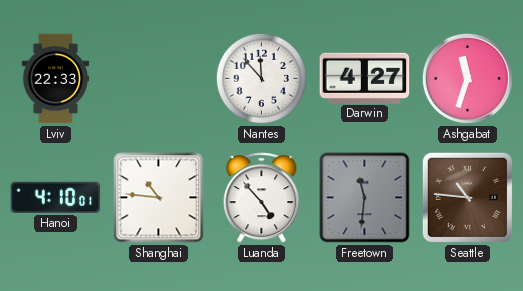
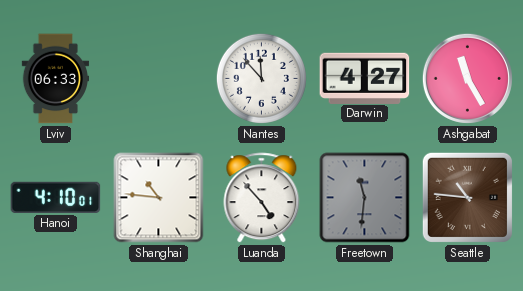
Lviv: 22:33 -> 06:33
Ashgabat: 11:33 -> 11:25
